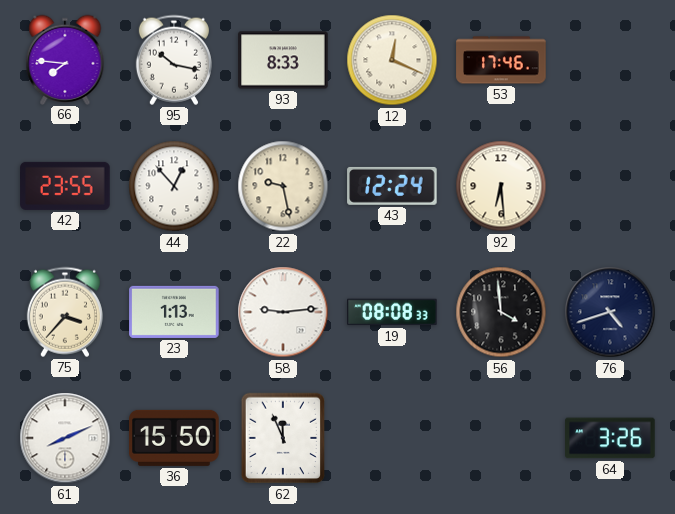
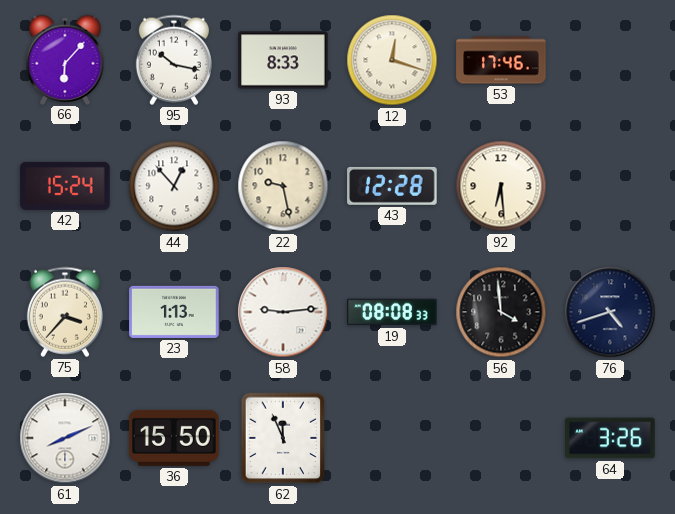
66: 7:46 -> 6:07
12: 12:19 -> 12:18
42: 23:55 -> 15:24
43: 12:24 -> 12:28
